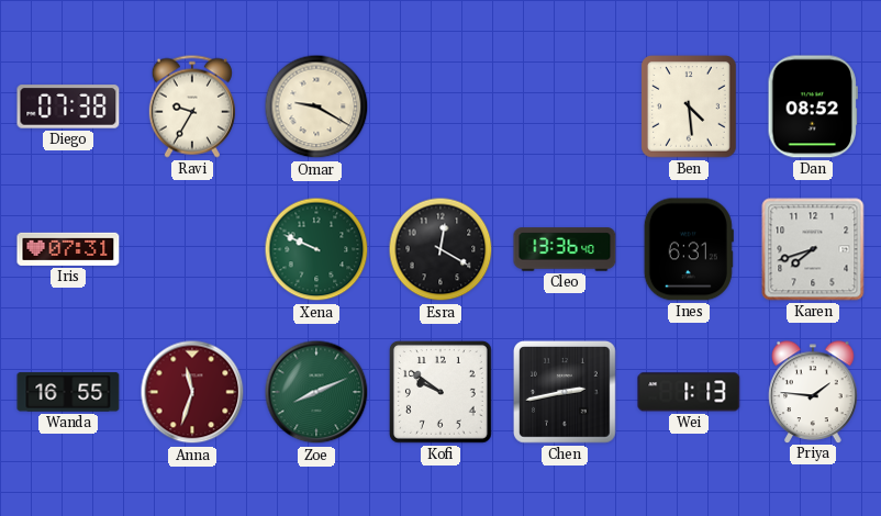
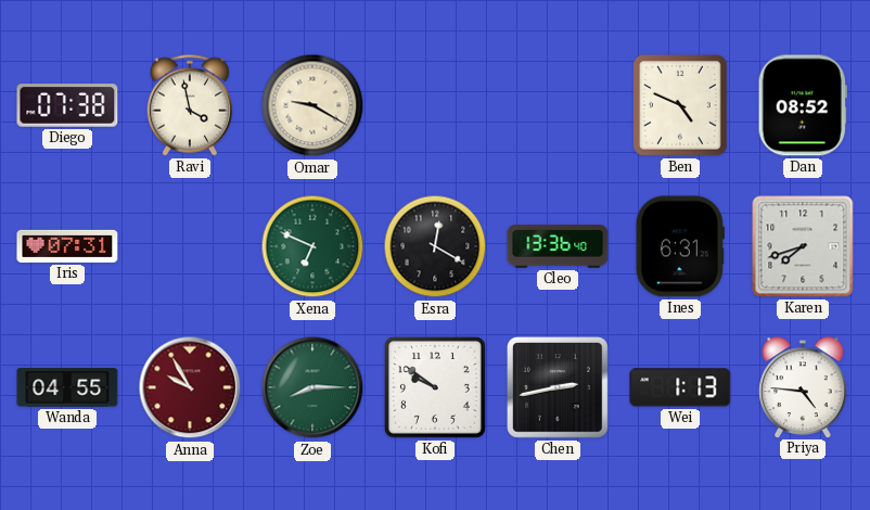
Ravi: 9:35 -> 3:58
Ben: 4:29 -> 4:49
Xena: 9:49 -> 6:49
Wanda: 16:55 -> 04:55
Anna: 11:33 -> 9:55
Zoe: 8:11 -> 8:15
Priya: 1:46 -> 4:46
